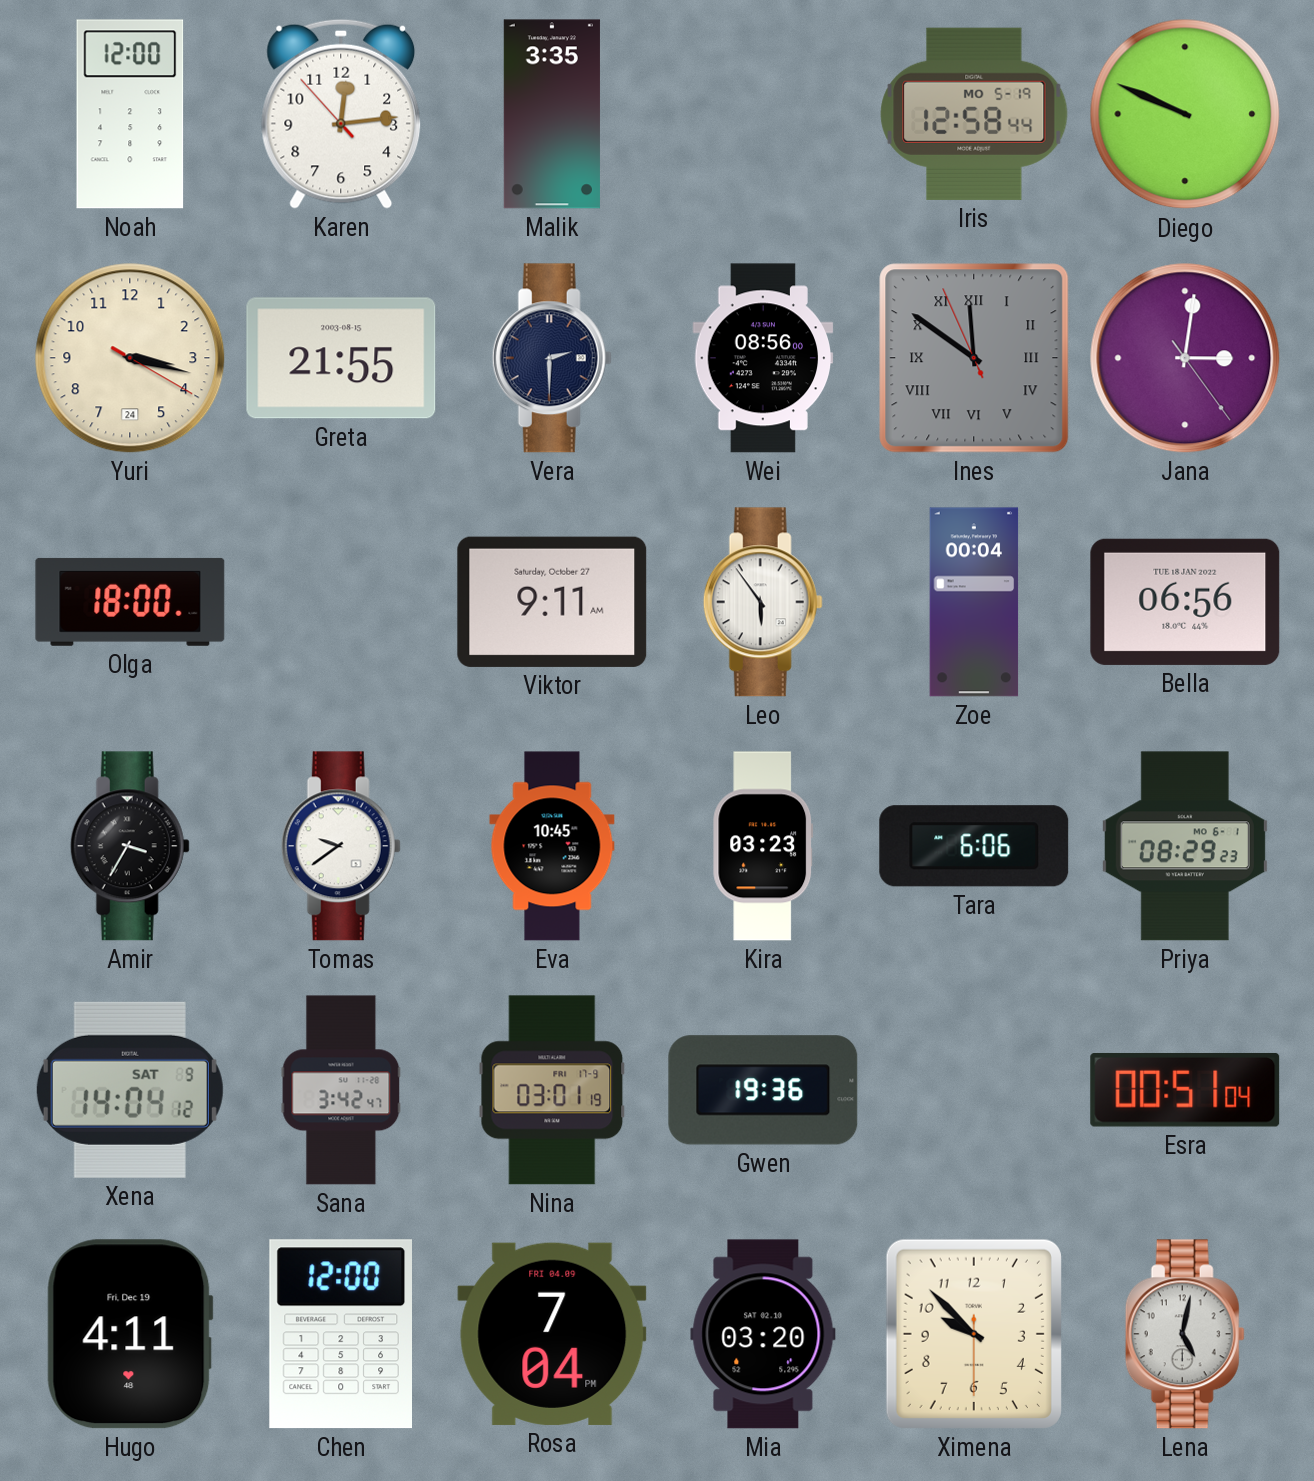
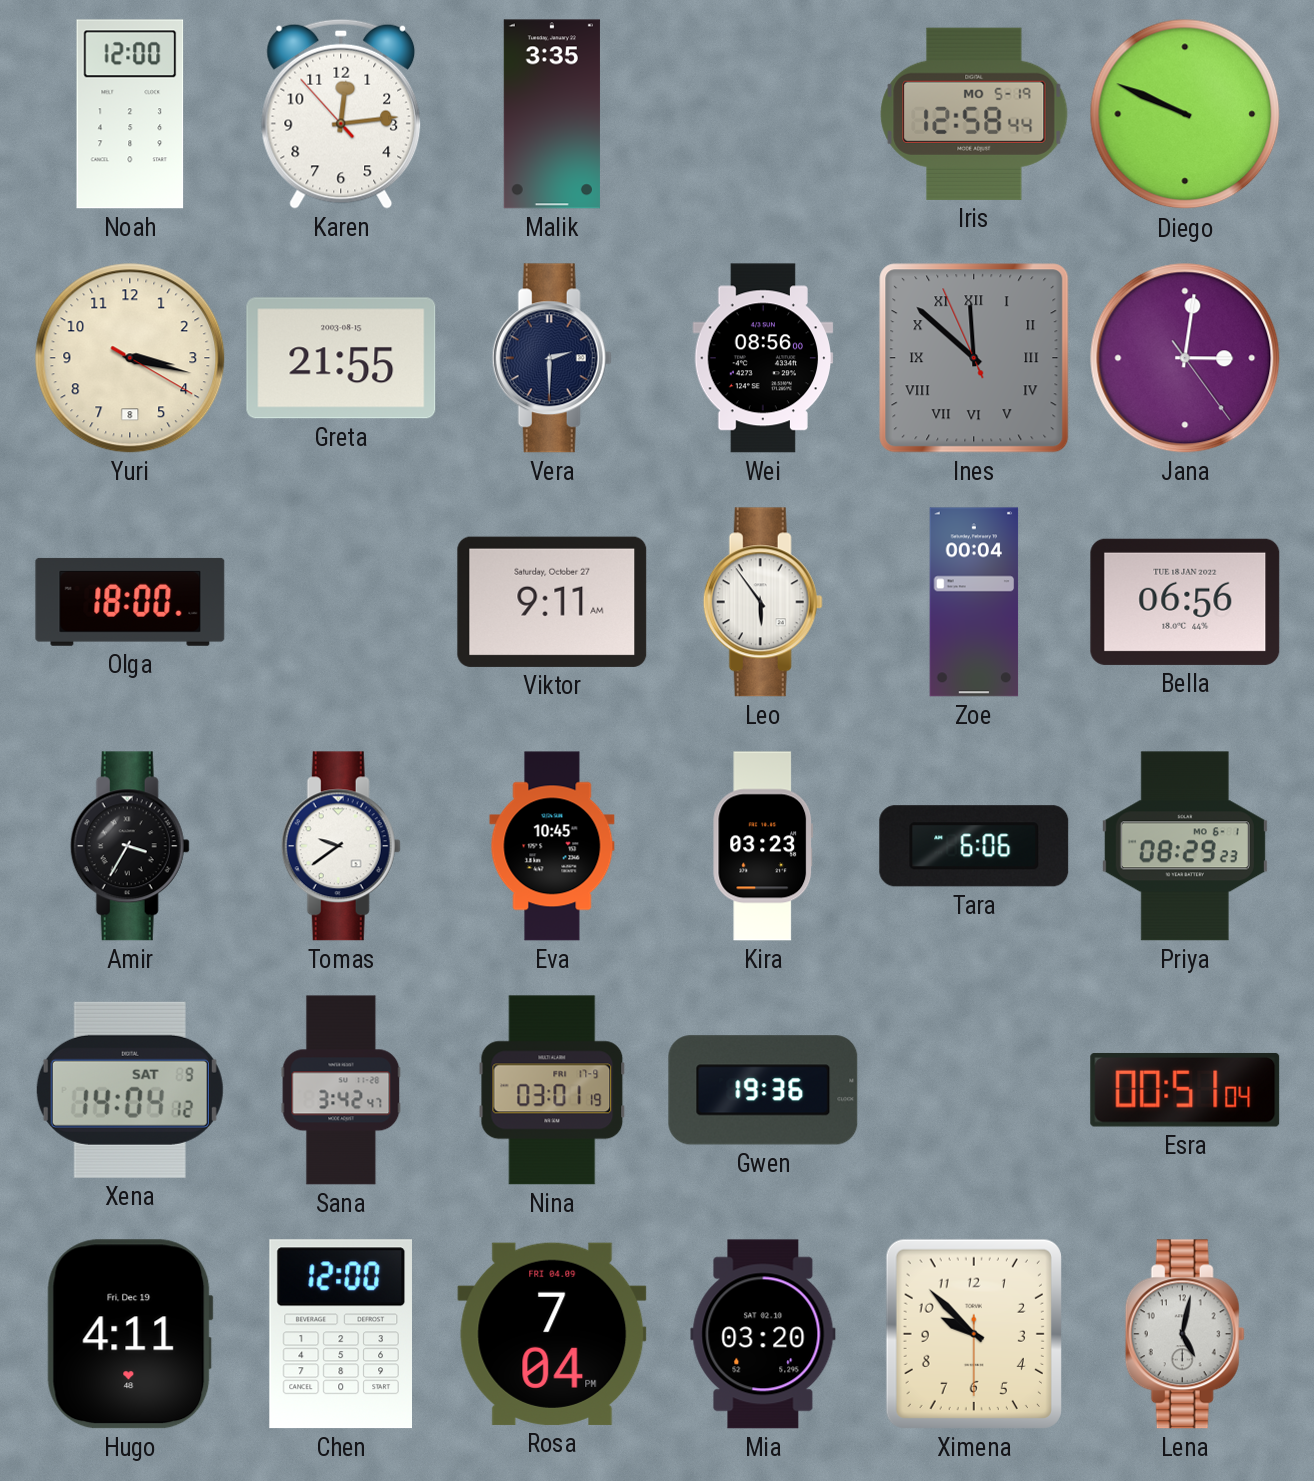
Yuri date: 24 -> 8
Ines: 11:50 -> 11:51
